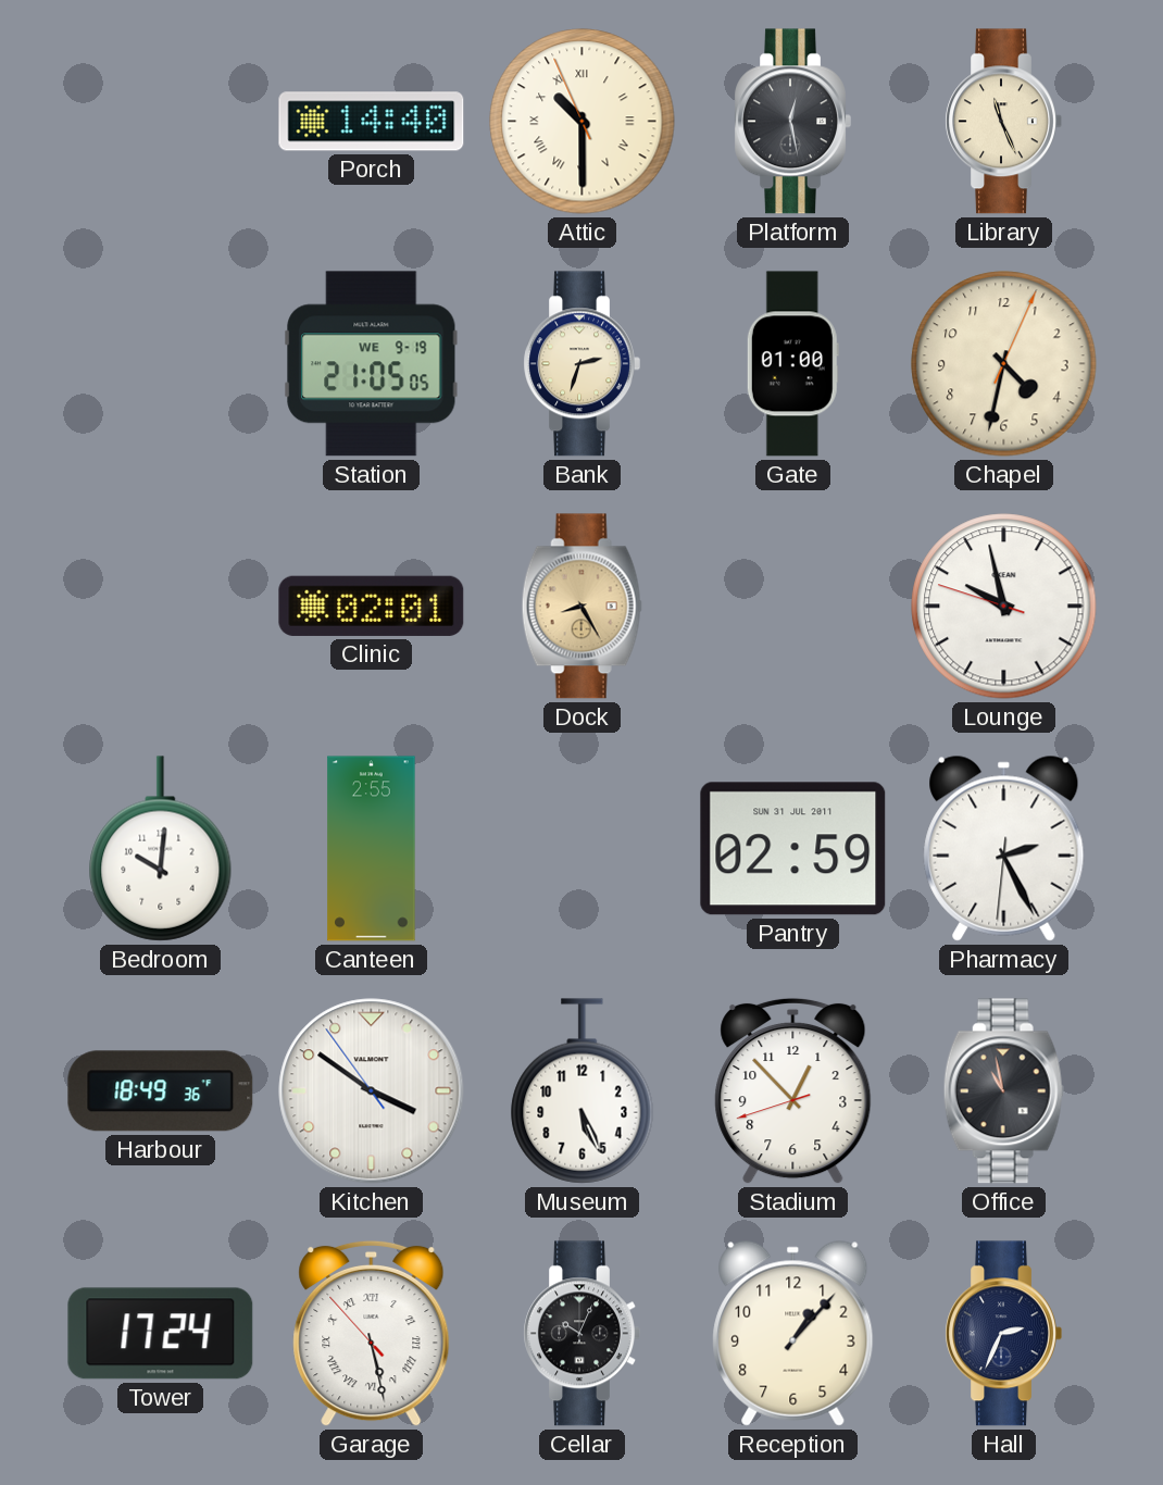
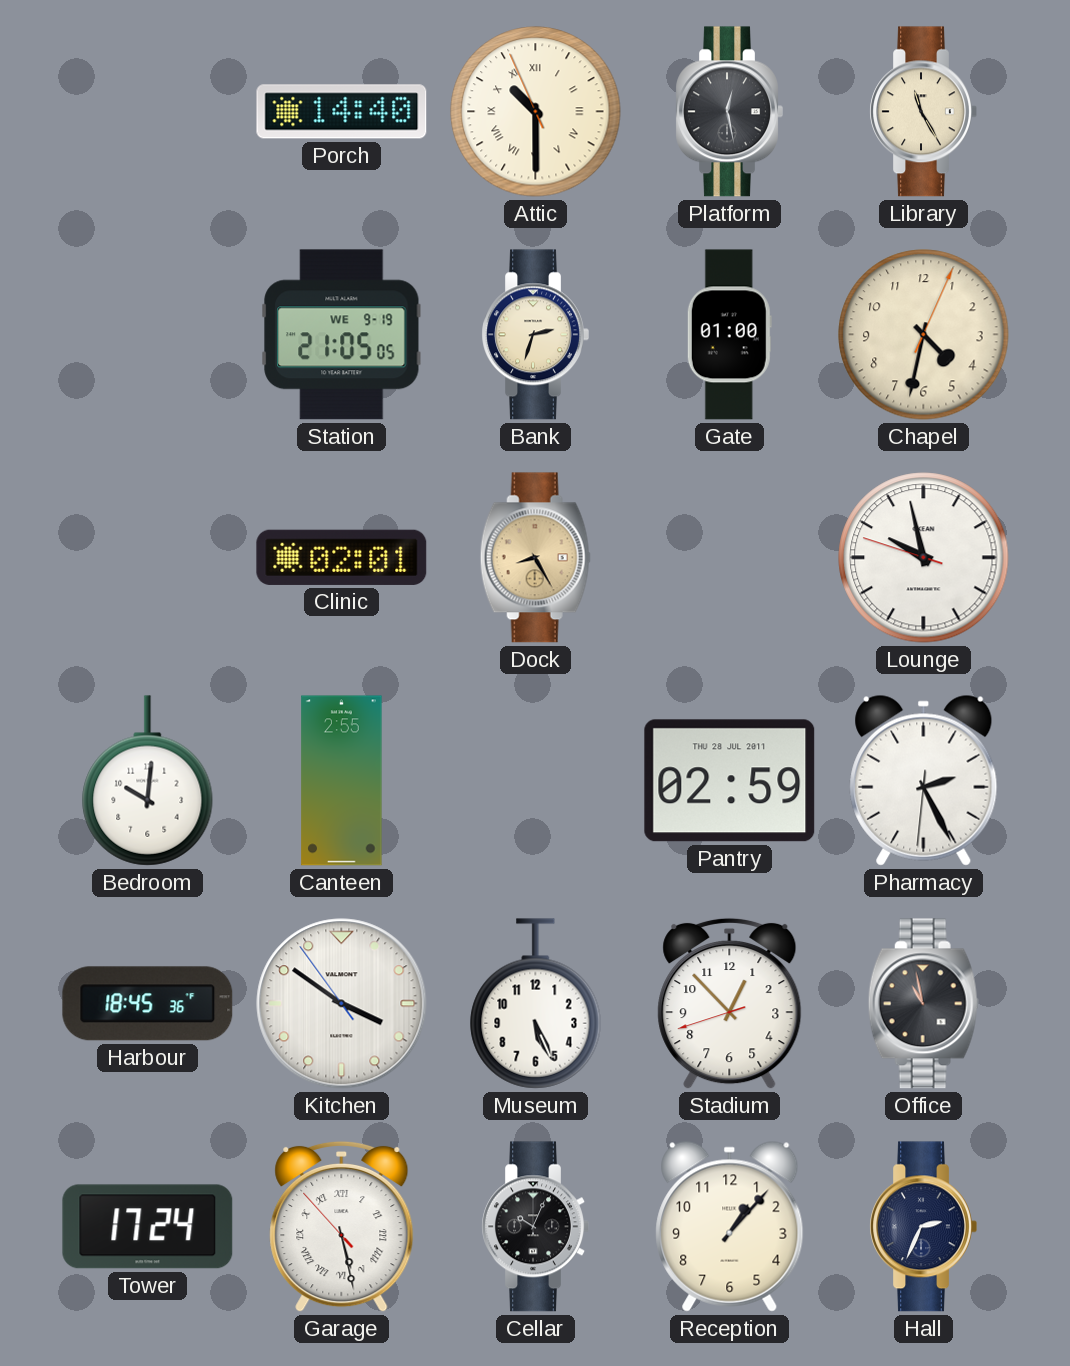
Library: 11:26 -> 11:25
Pantry date: SUN 31 JUL 2011 -> THU 28 JUL 2011
Harbour: 18:49 -> 18:45
